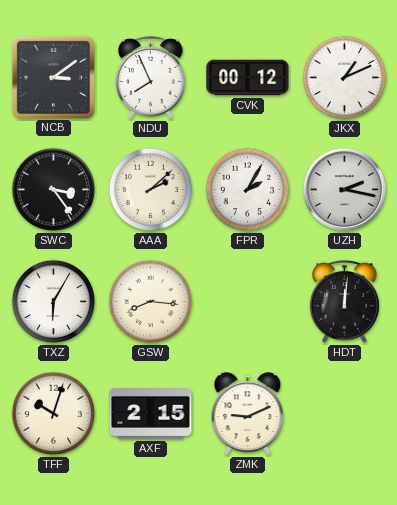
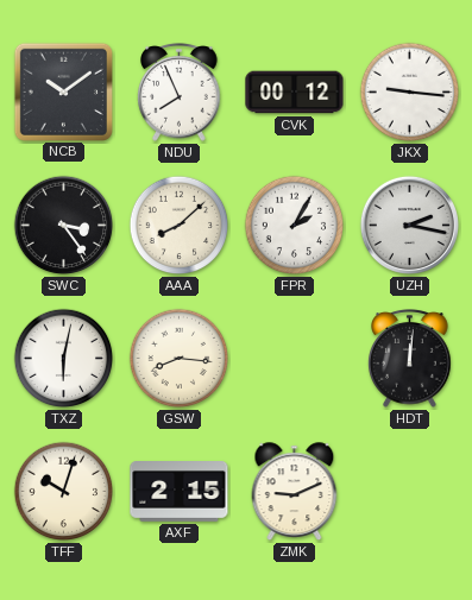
NCB: 3:09 -> 10:09
JKX: 1:11 -> 9:16
AAA: 2:08 -> 8:08
TXZ: 6:05 -> 6:02
